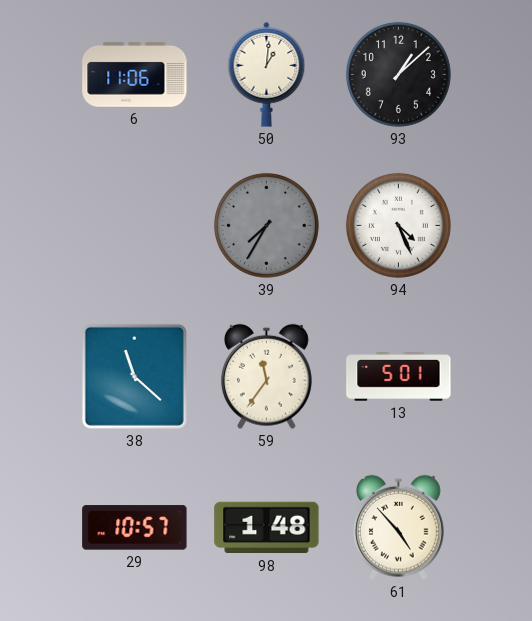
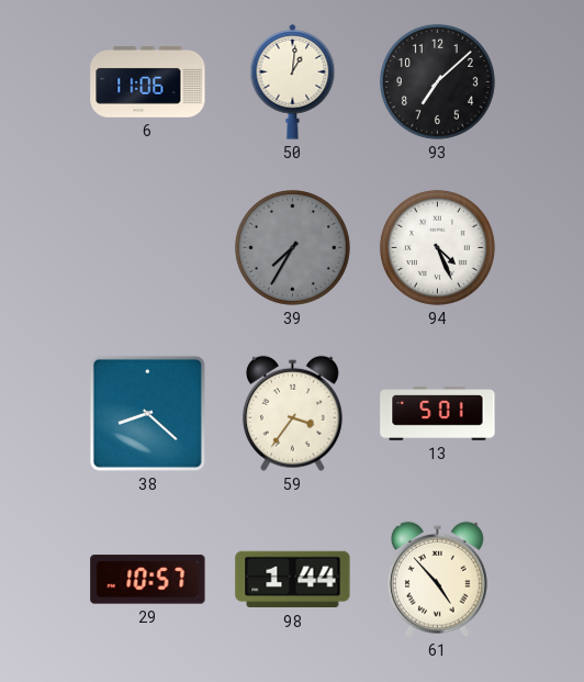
93: 1:08 -> 7:08
38: 11:22 -> 8:22
59: 11:36 -> 3:36
98: 1:48 -> 1:44
